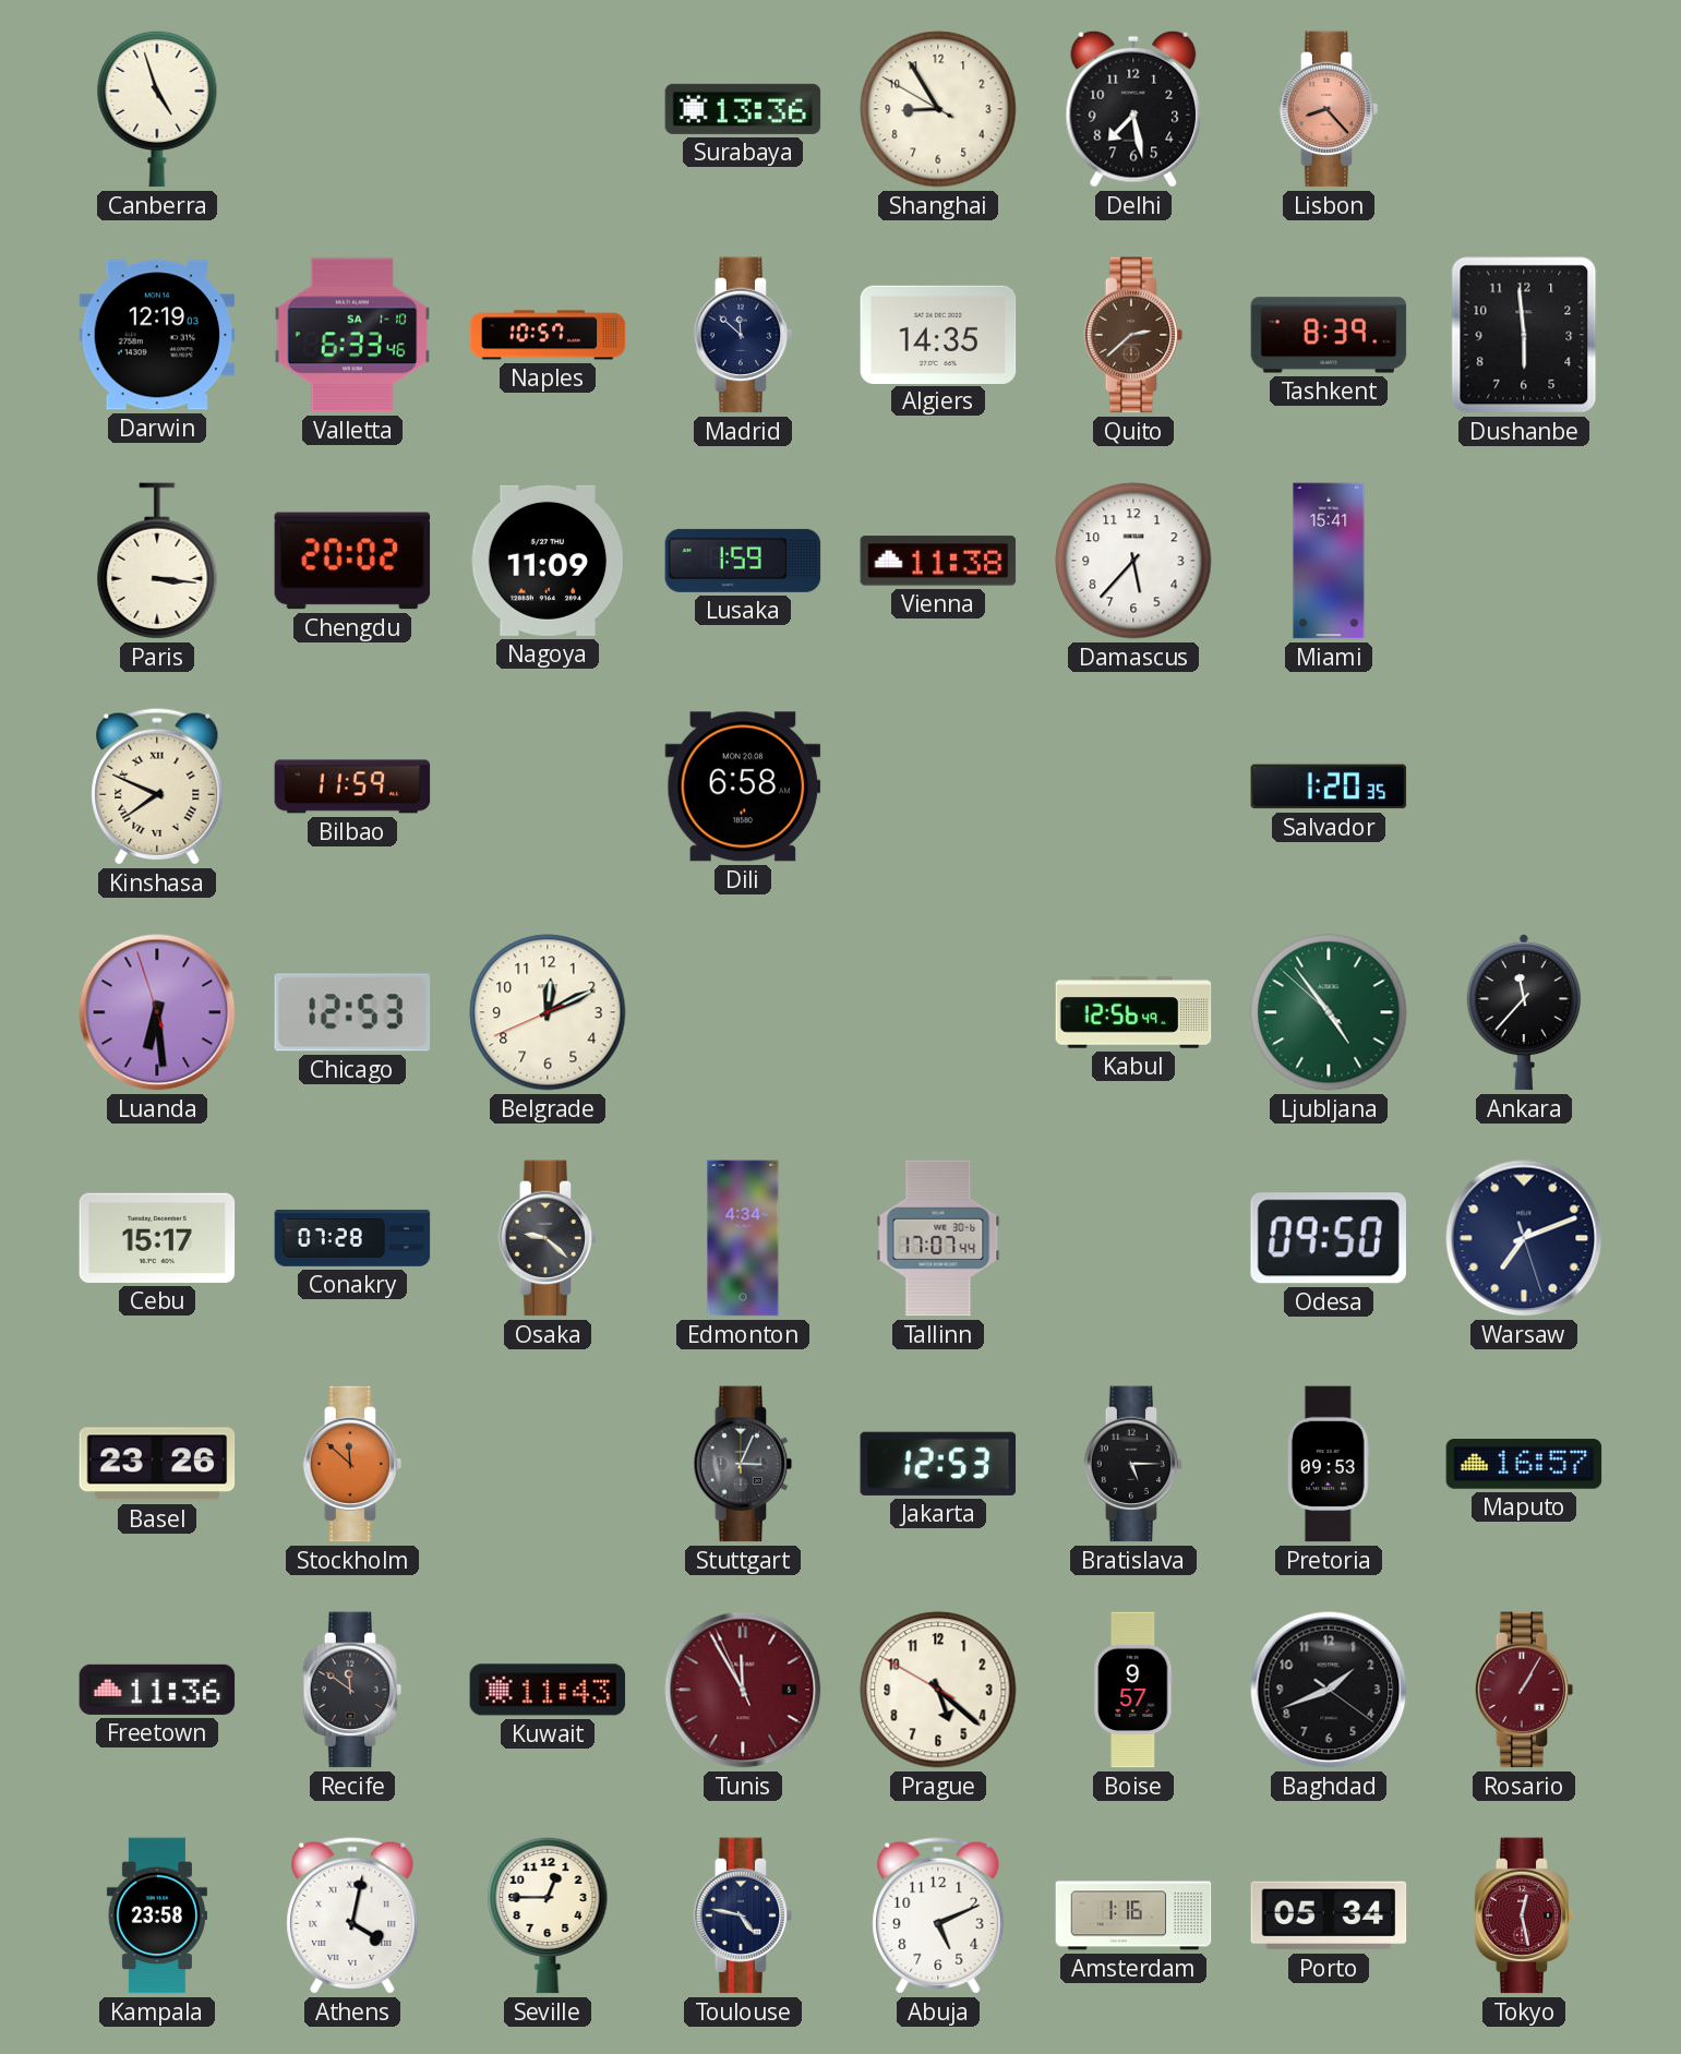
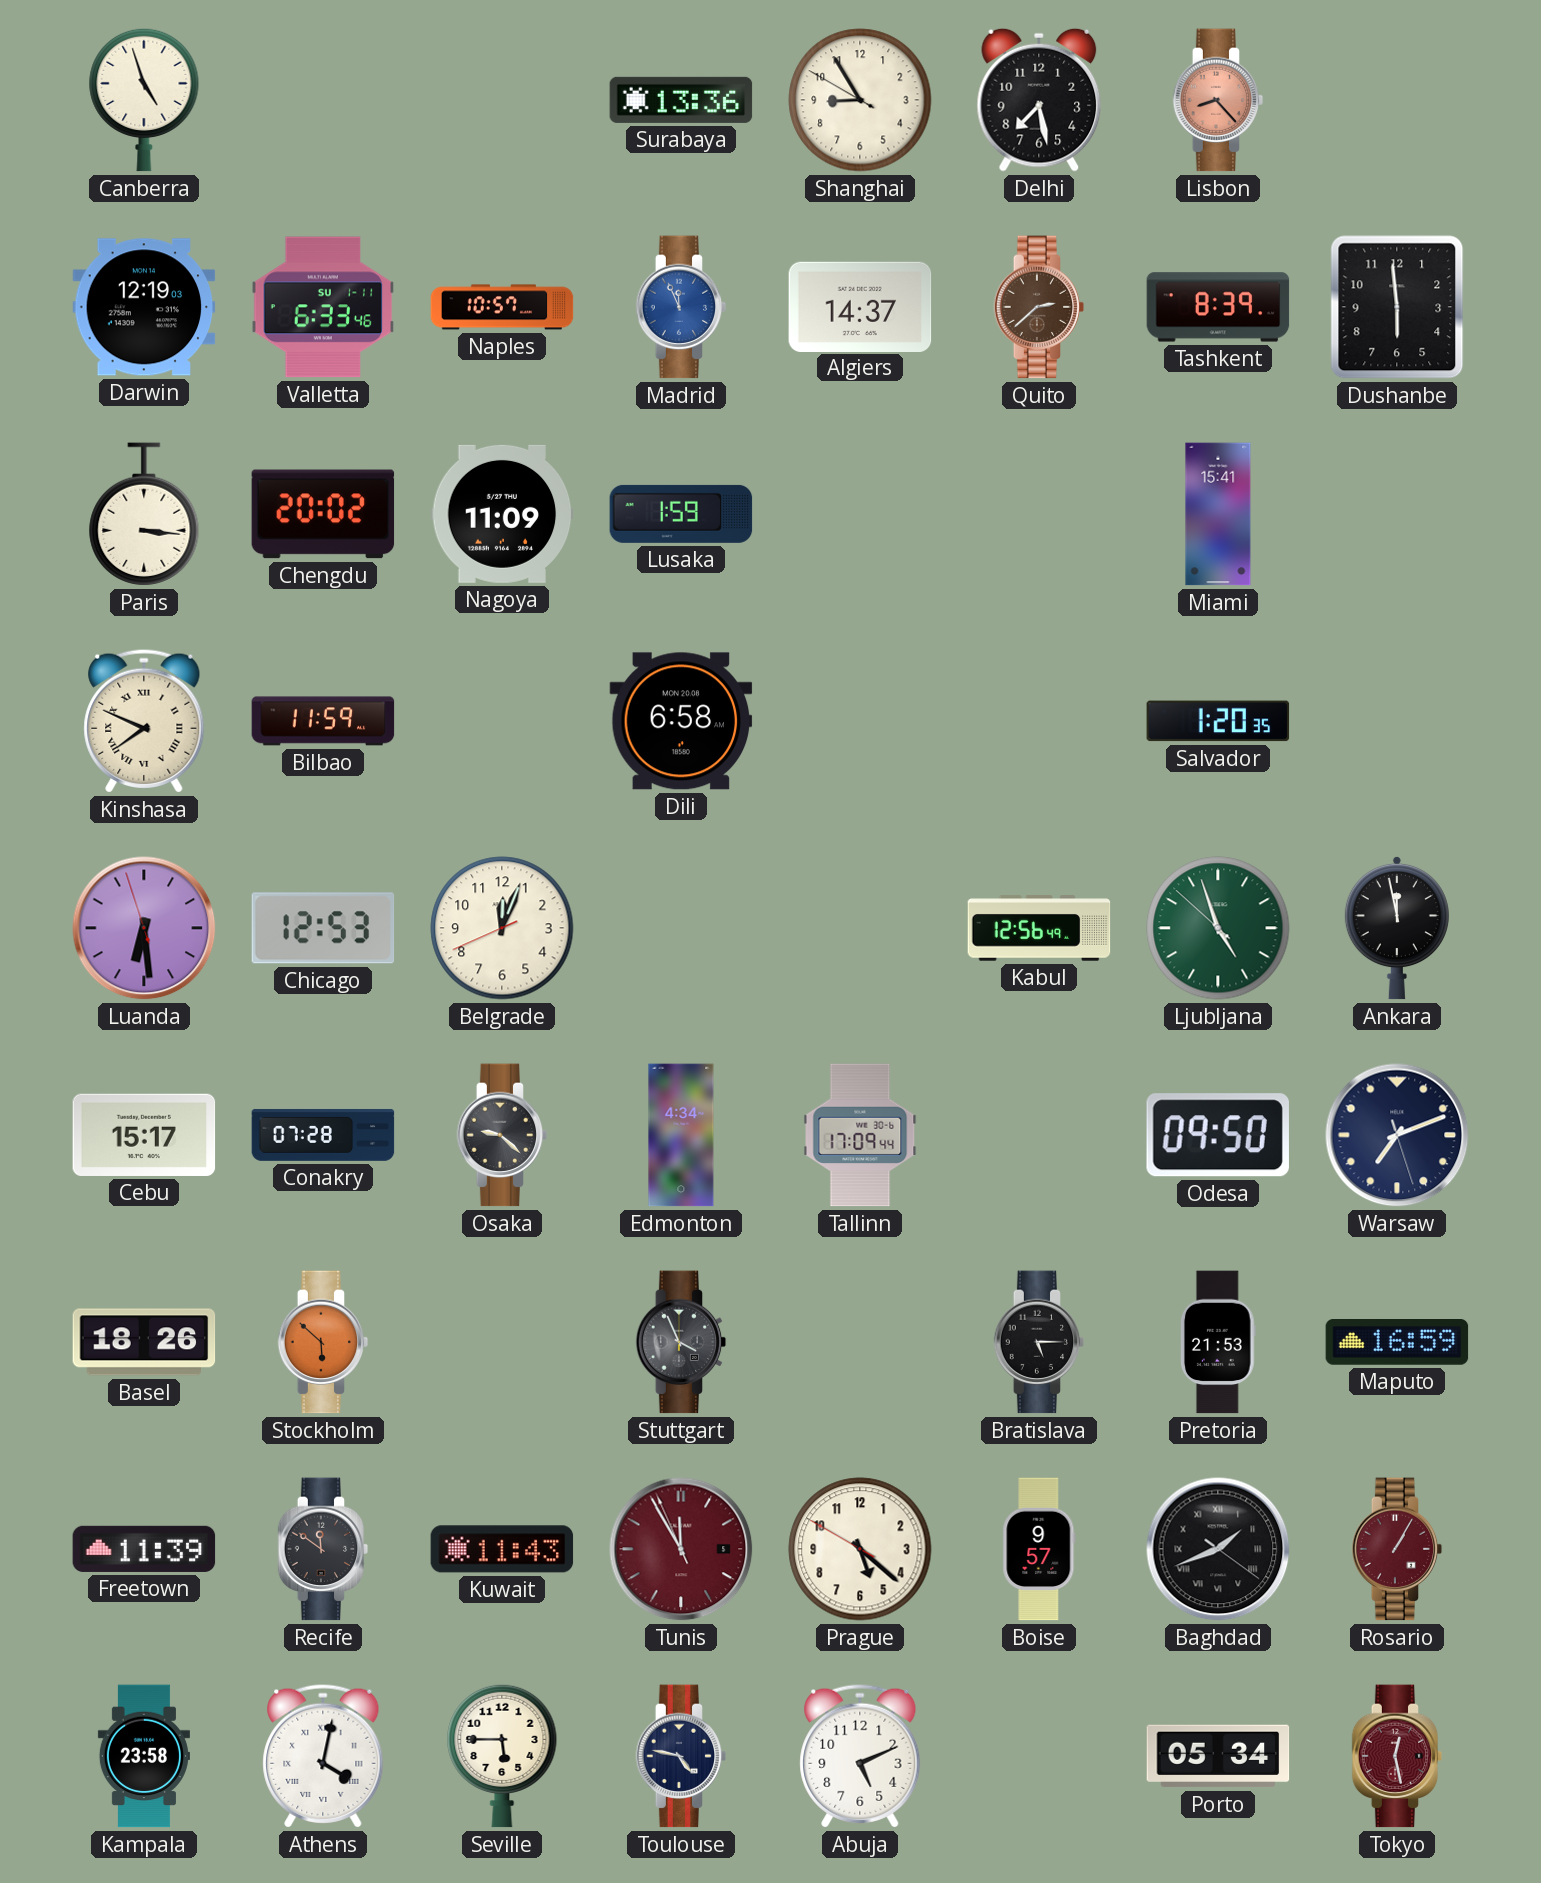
Valletta date: SA 1-10 -> SU 1-11
Madrid: 11:52 -> 11:56
Madrid dial: navy -> blue
Algiers: 14:35 -> 14:37
Vienna: 11:38 -> none
Damascus: 5:37 -> none
Belgrade: 12:10 -> 12:03
Ljubljana: 4:53 -> 4:56
Ankara: 11:37 -> 11:58
Tallinn: 17:07 -> 17:09
Basel: 23:26 -> 18:26
Stockholm: 11:52 -> 5:52
Stuttgart: 3:04 -> 3:56
Jakarta: 12:53 -> none
Pretoria: 09:53 -> 21:53
Maputo: 16:57 -> 16:59
Freetown: 11:36 -> 11:39
Baghdad numerals: Arabic -> Roman
Seville: 12:45 -> 5:45
Amsterdam: 1:16 -> none
